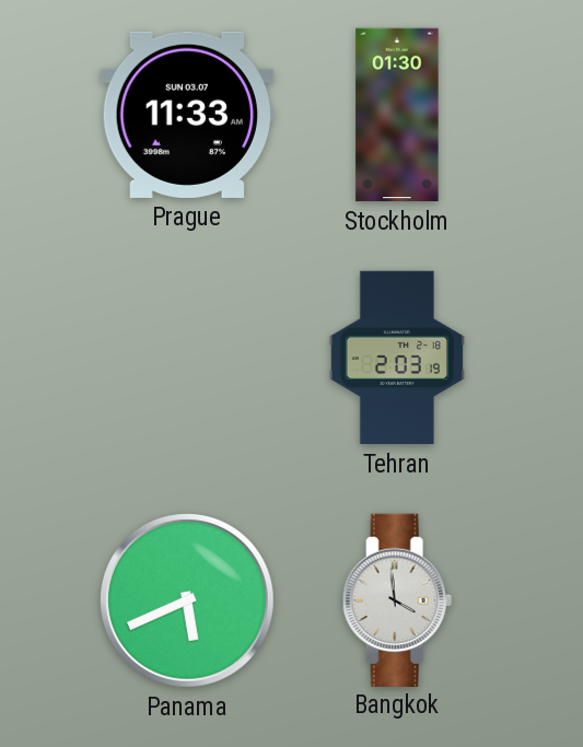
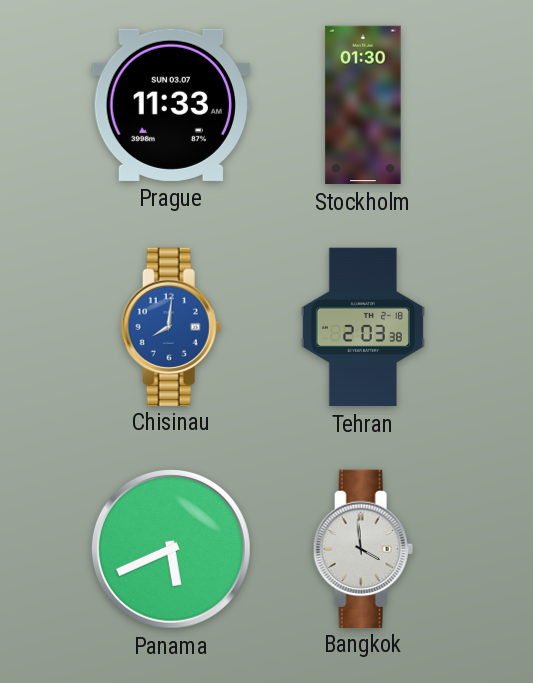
Chisinau: none -> 8:01
Tehran: 2:03:19 -> 2:03:38
